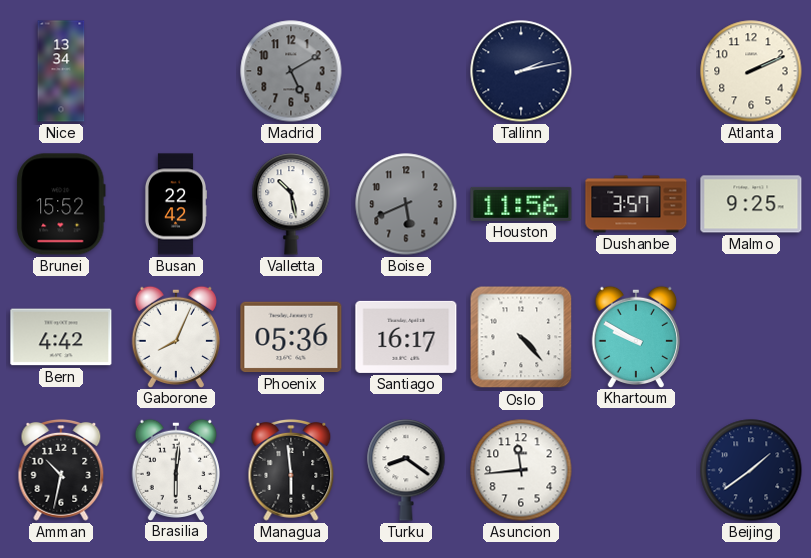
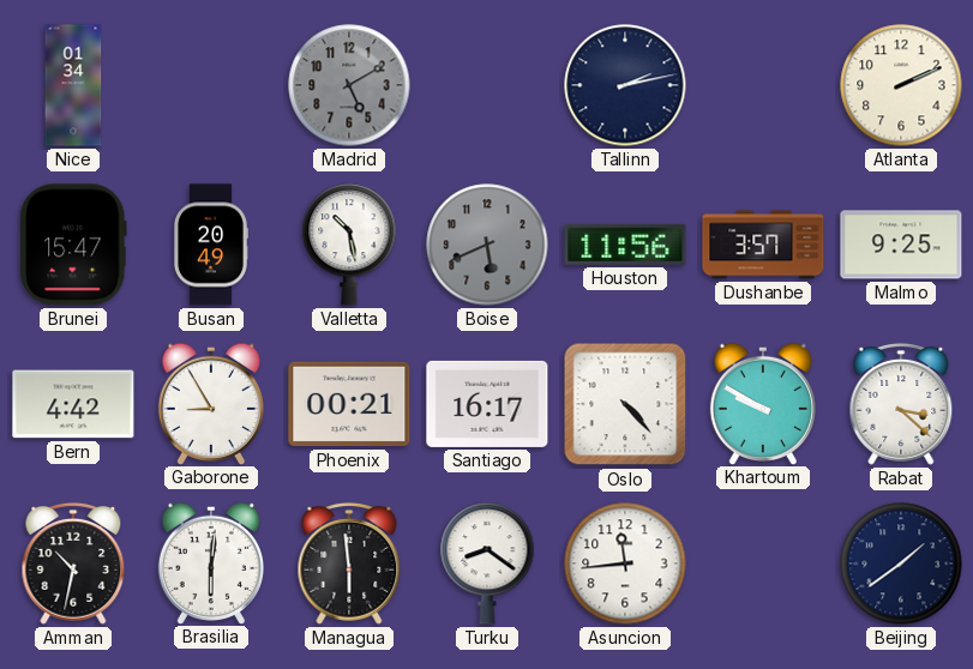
Nice: 13:34 -> 01:34
Brunei: 15:52 -> 15:47
Busan: 22:42 -> 20:49
Gaborone: 8:04 -> 8:55
Phoenix: 05:36 -> 00:21
Rabat: none -> 3:22
